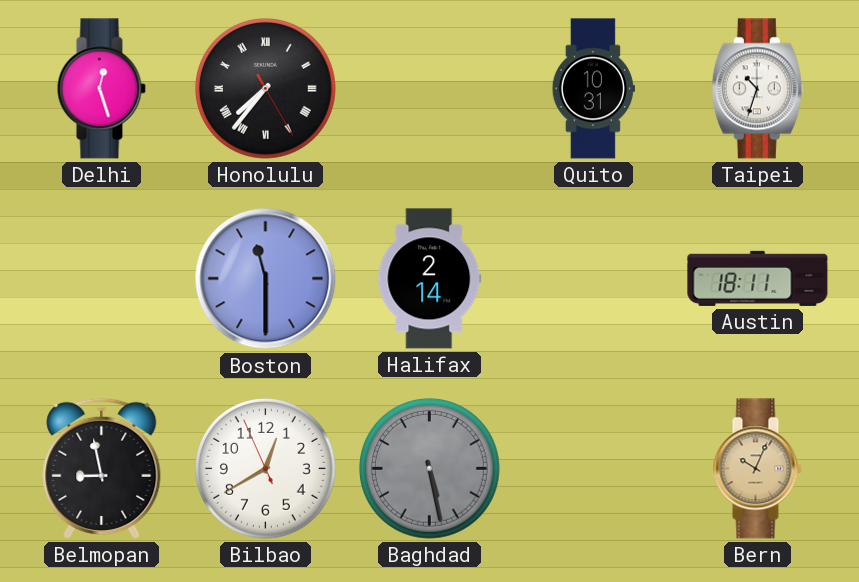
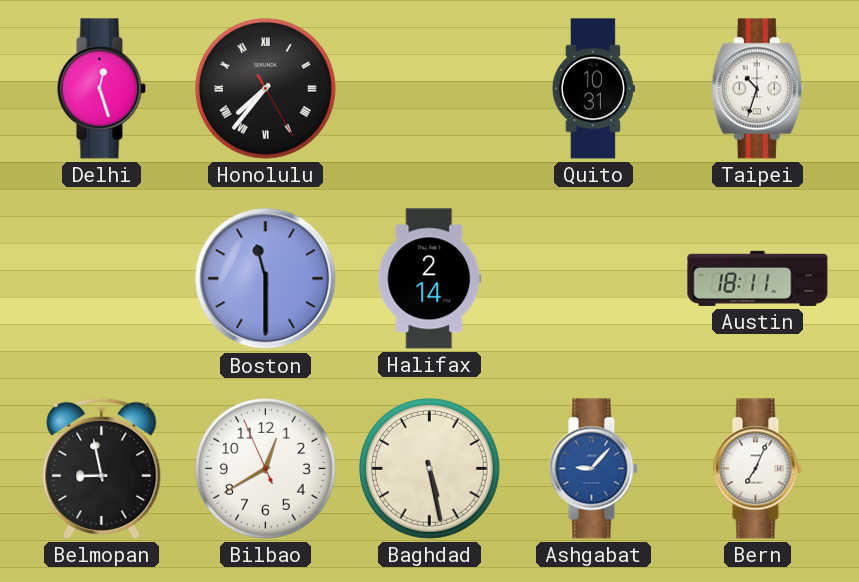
Baghdad dial: grey -> cream
Ashgabat: none -> 9:07
Bern: 10:04 -> 7:04
Bern dial: champagne -> white
